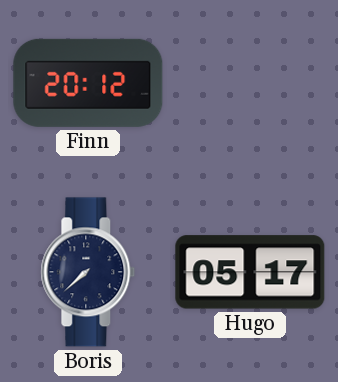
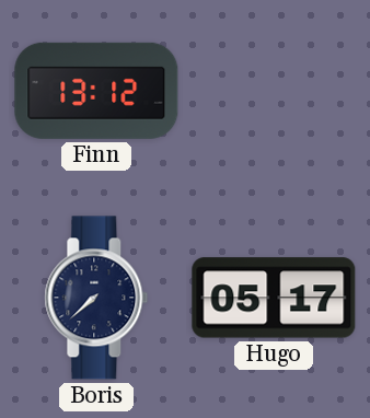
Finn: 20:12 -> 13:12
